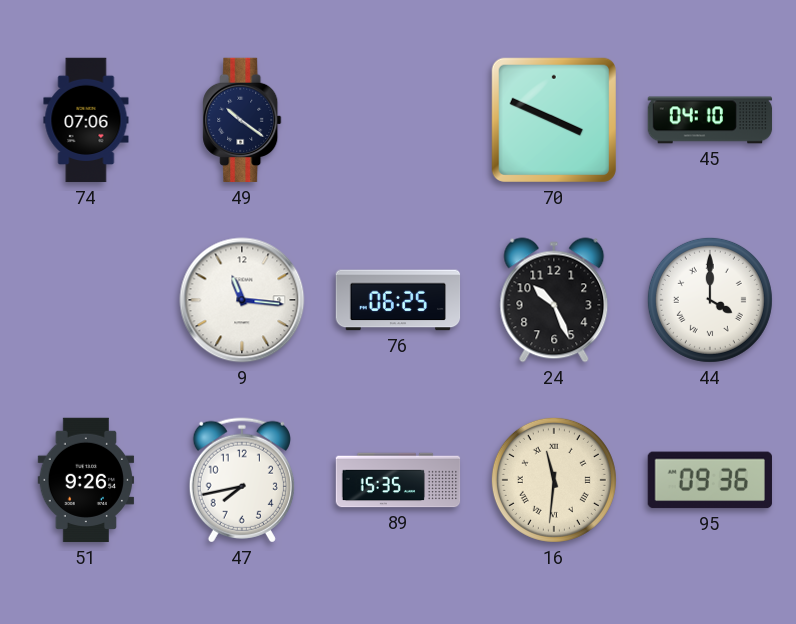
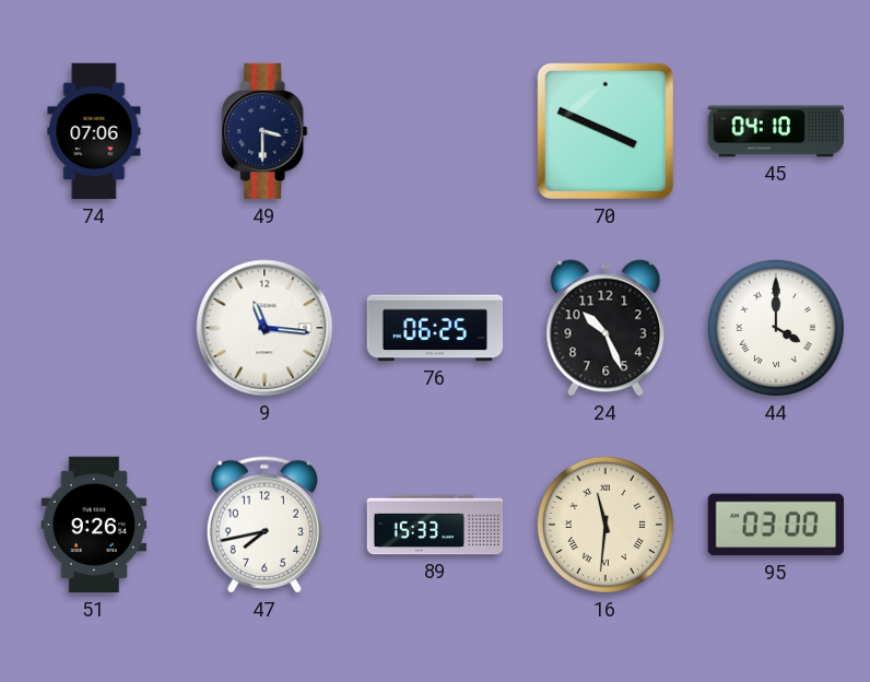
49: 10:21 -> 3:30
89: 15:35 -> 15:33
95: 09:36 -> 03:00
